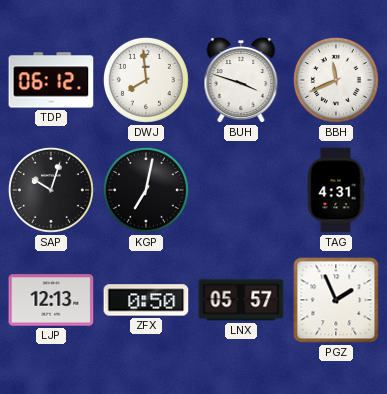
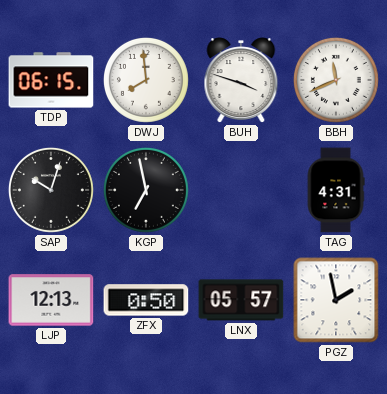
TDP: 06:12 -> 06:15
KGP: 7:02 -> 6:58
PGZ: 1:56 -> 1:58
